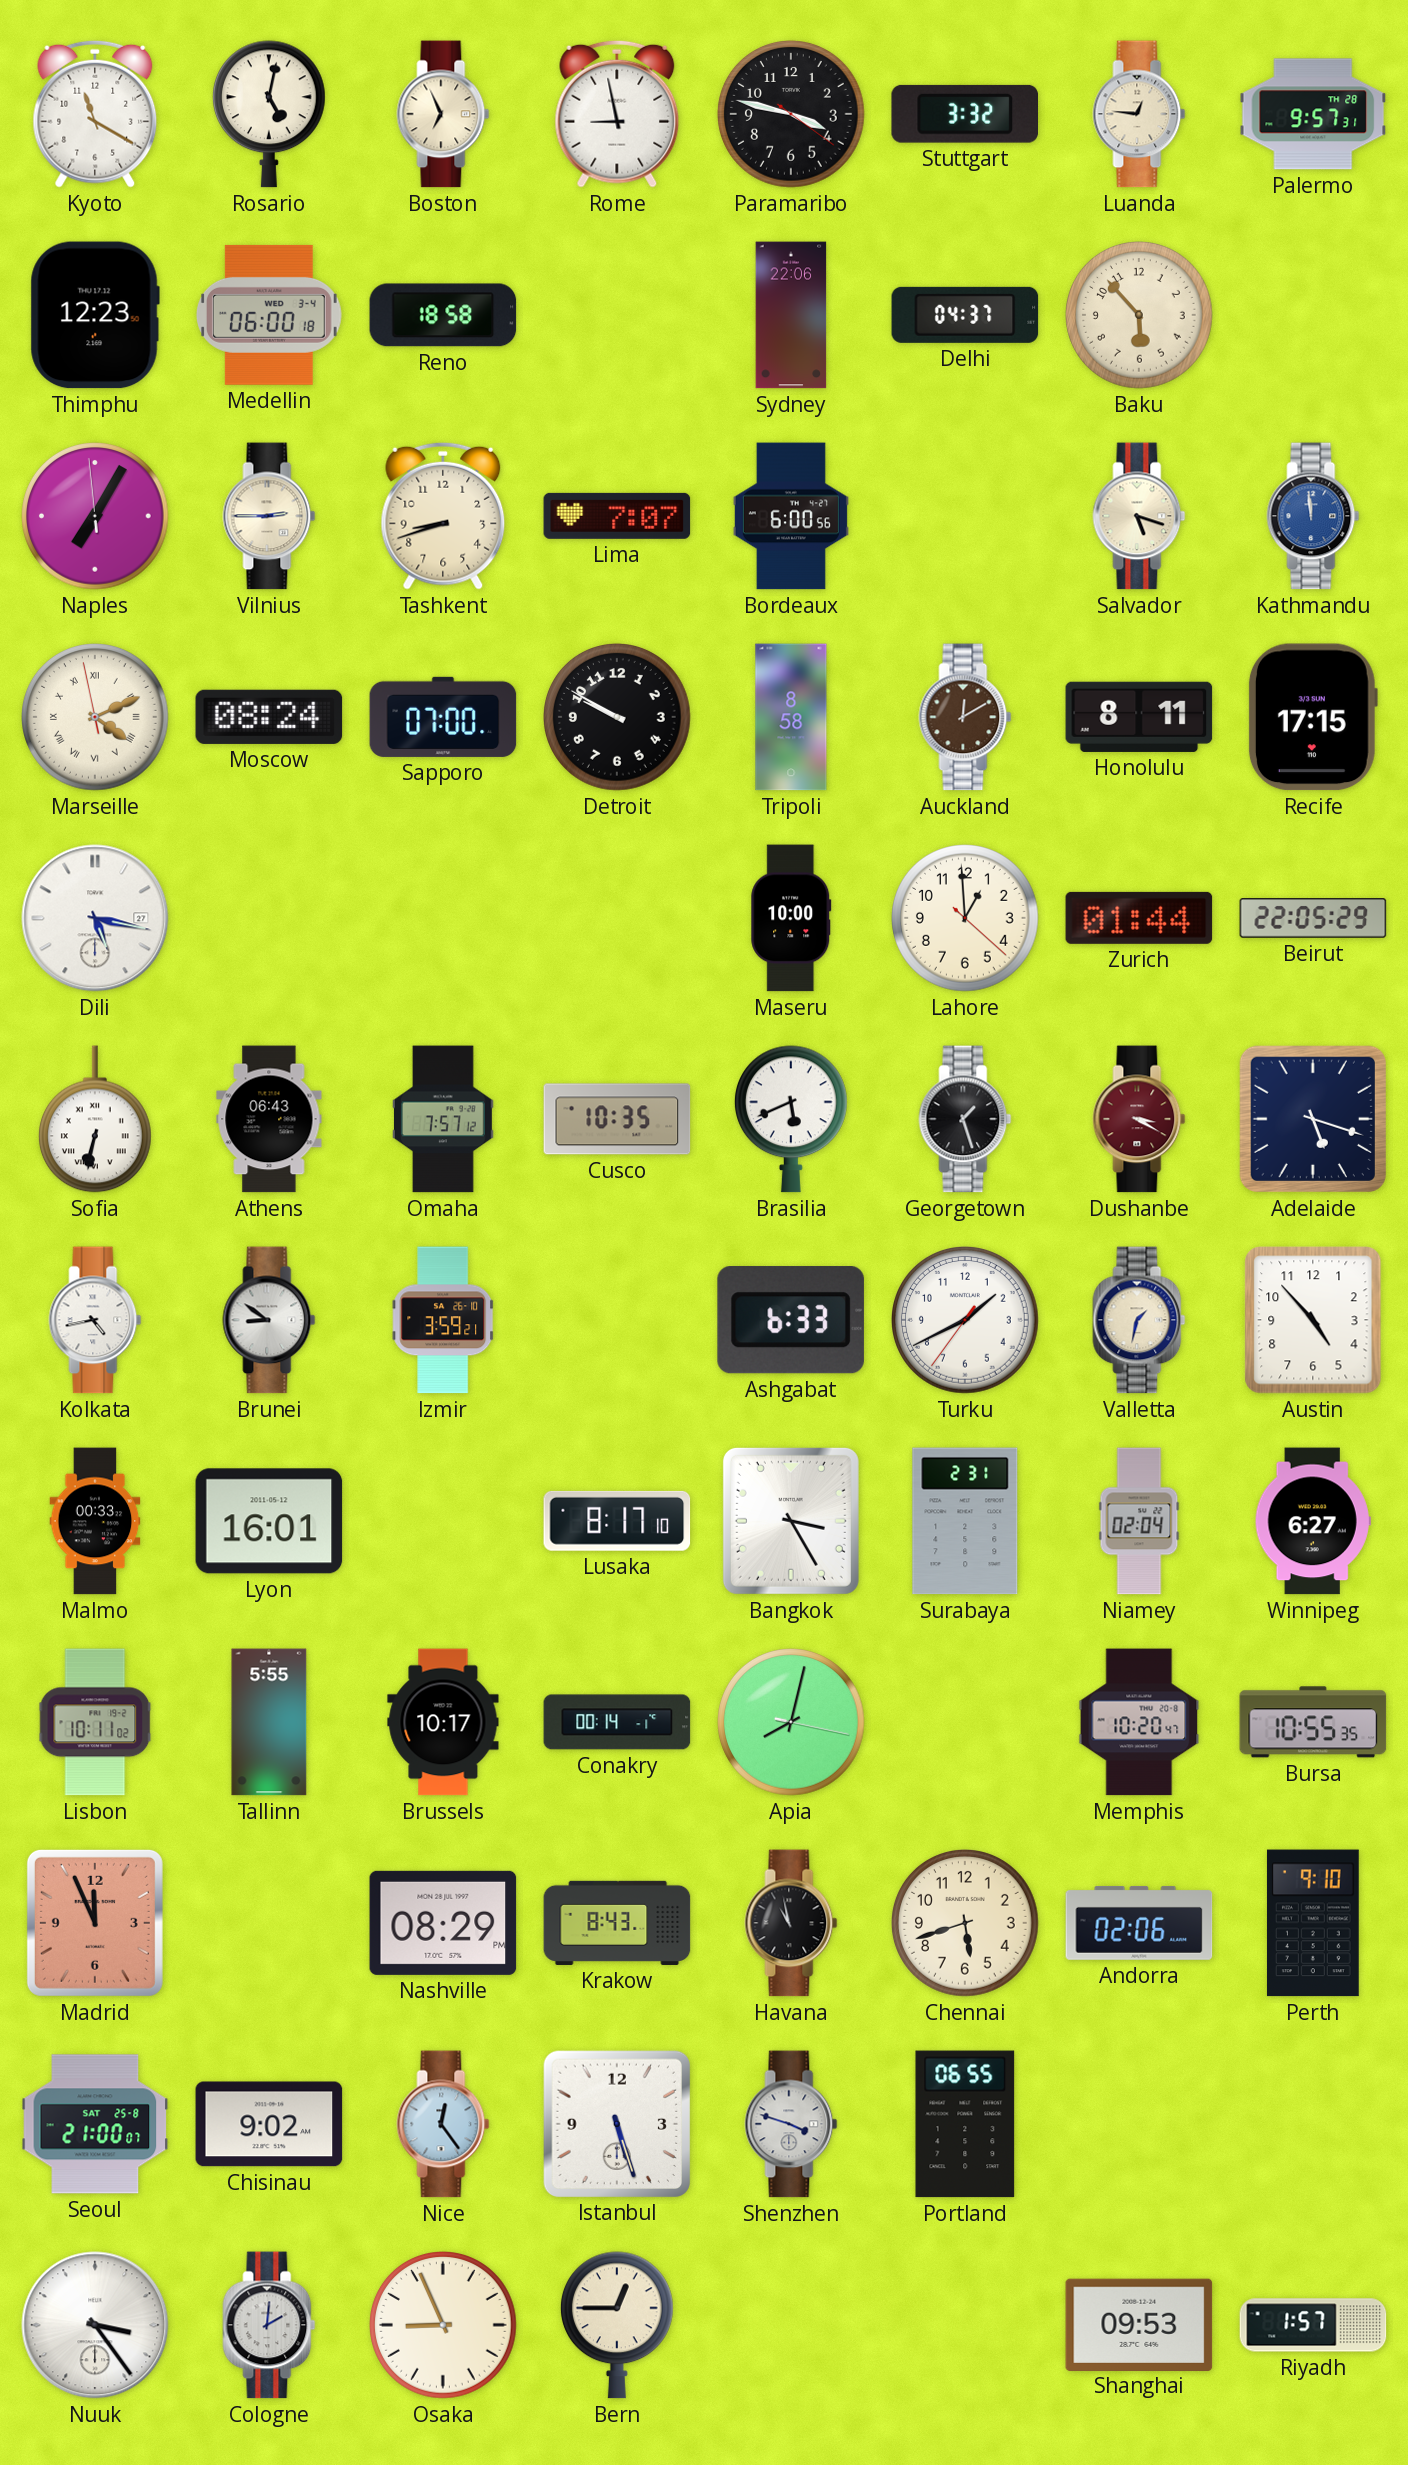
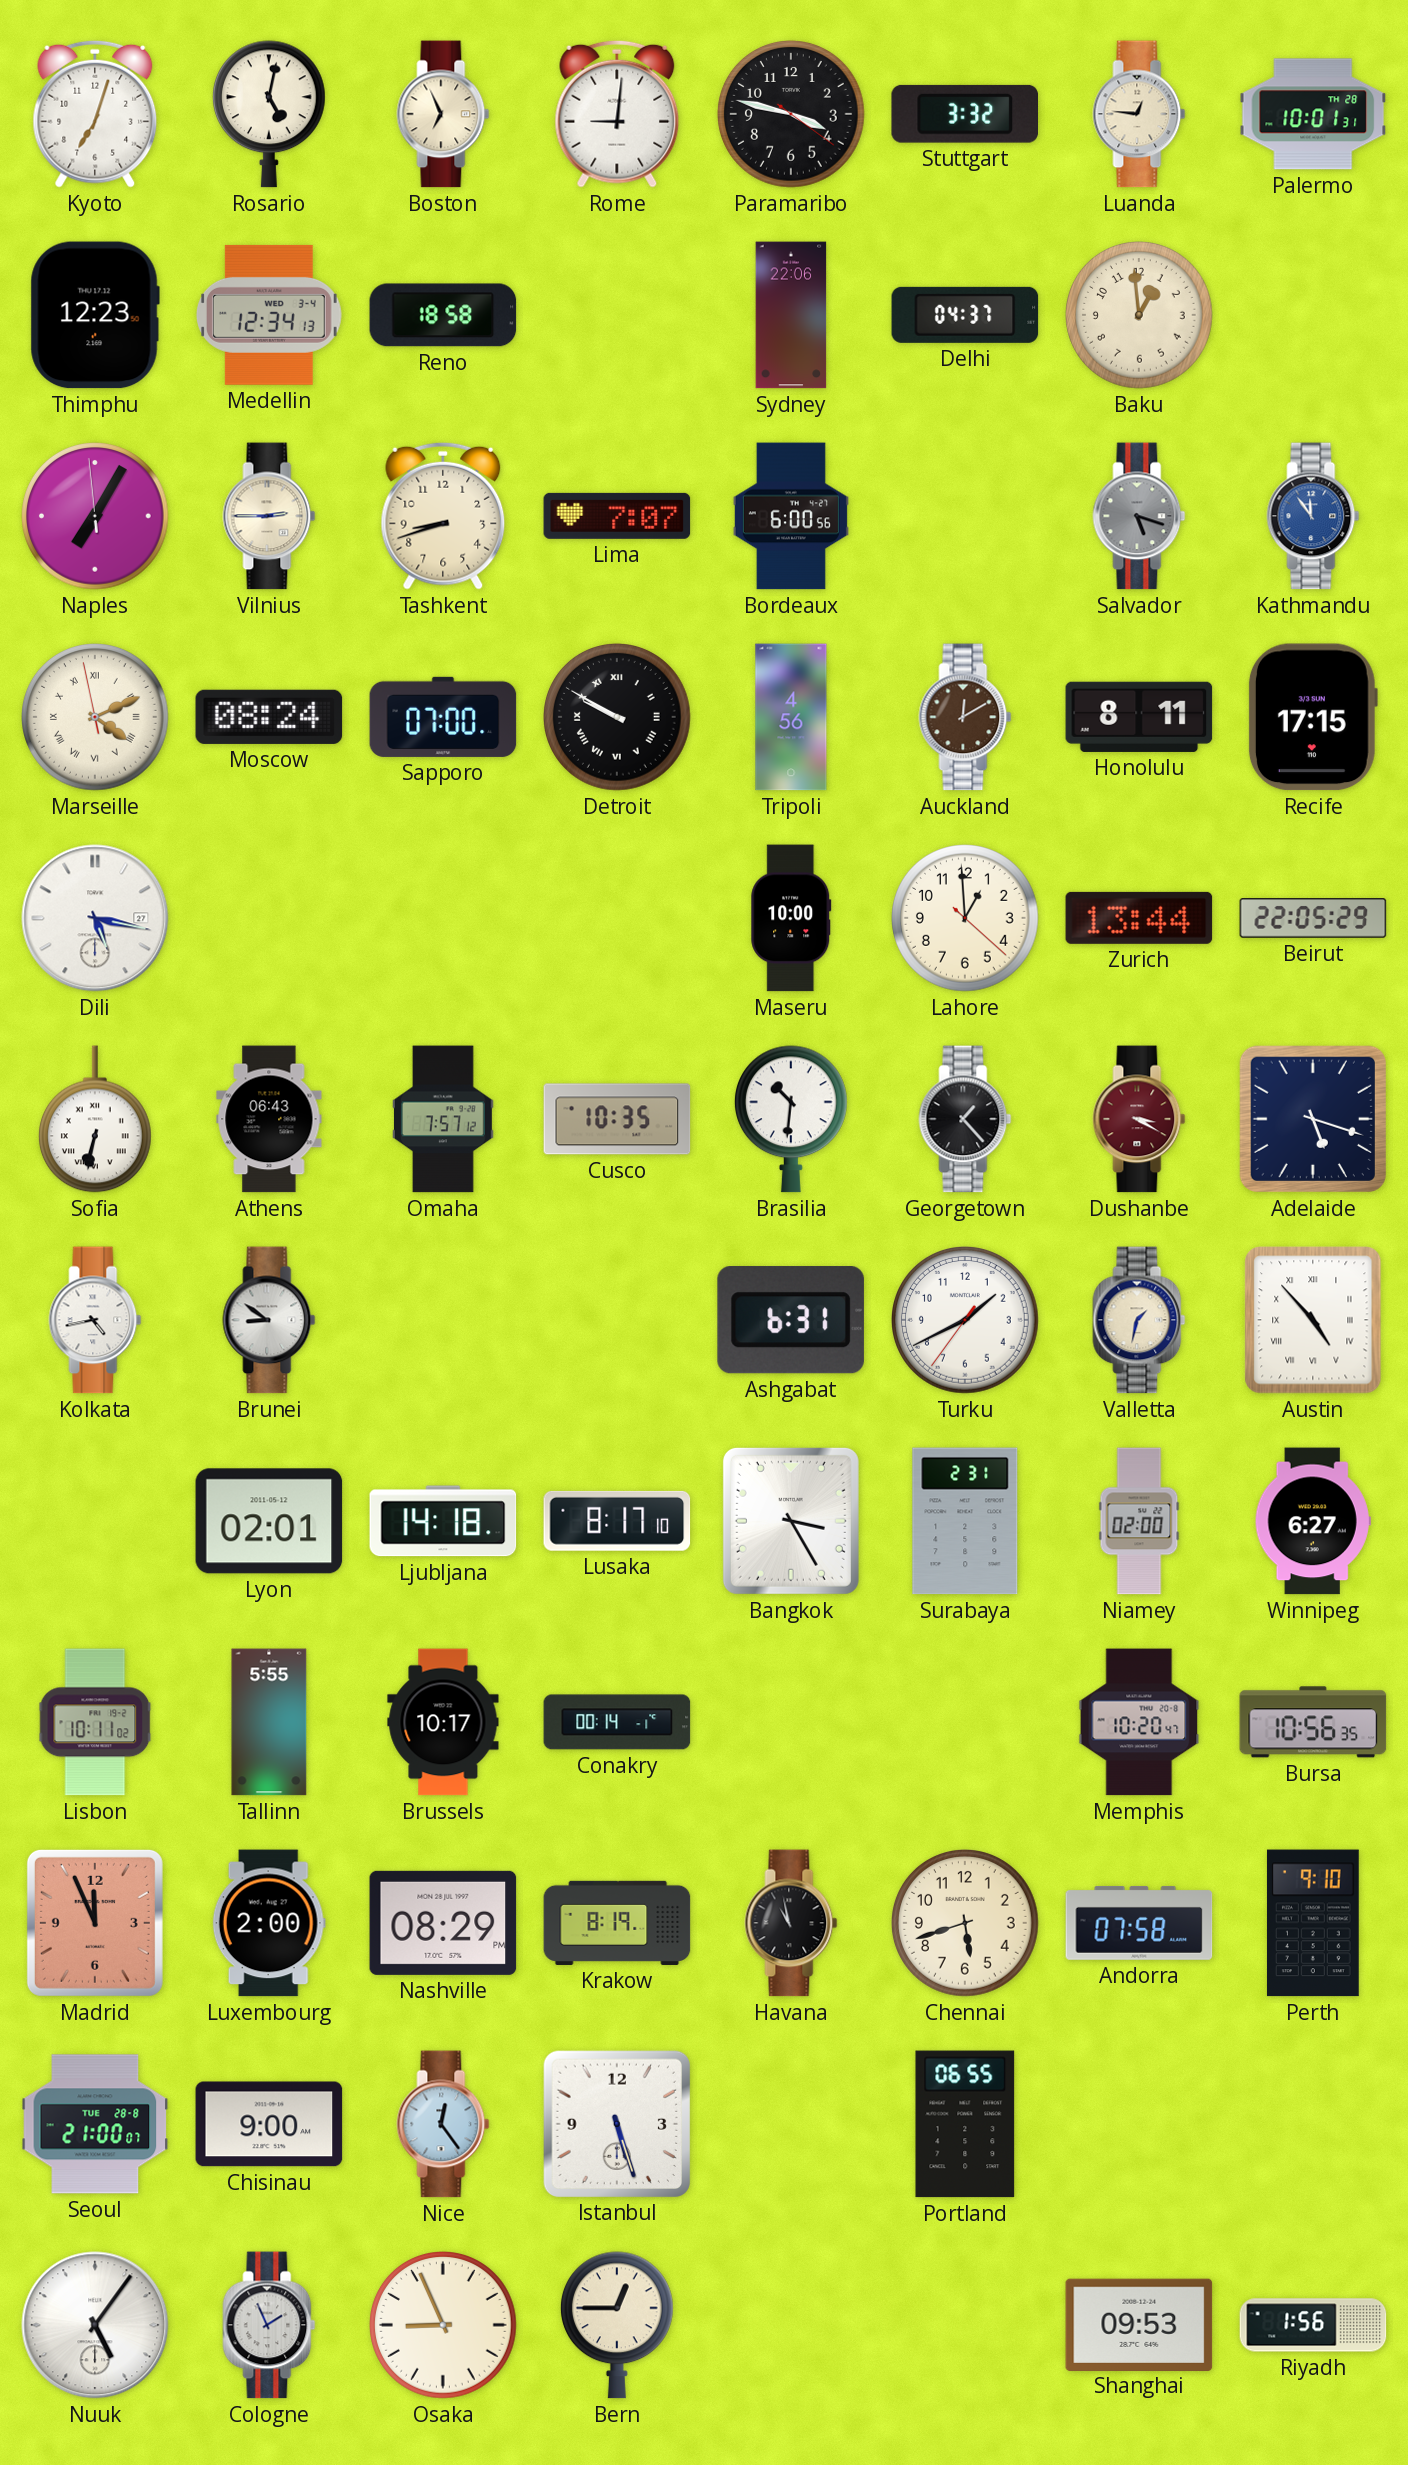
Kyoto: 11:20 -> 7:03
Rome: 8:58 -> 9:01
Palermo: 9:57 -> 10:01
Medellin: 06:00 -> 12:34
Baku: 5:53 -> 12:59
Salvador dial: cream -> grey
Kathmandu: 11:59 -> 11:54
Detroit numerals: Arabic -> Roman
Tripoli: 8:58 -> 4:56
Zurich: 01:44 -> 13:44
Brasilia: 5:41 -> 10:31
Georgetown: 1:27 -> 1:23
Izmir: 3:59 -> none
Ashgabat: 6:33 -> 6:31
Austin numerals: Arabic -> Roman
Malmo: 00:33 -> none
Lyon: 16:01 -> 02:01
Ljubljana: none -> 14:18
Niamey: 02:04 -> 02:00
Apia: 8:02 -> none
Bursa: 10:55 -> 10:56
Luxembourg: none -> 2:00
Krakow: 8:43 -> 8:19
Andorra: 02:06 -> 07:58
Seoul date: SAT 25-8 -> TUE 28-8
Chisinau: 9:02 -> 9:00
Shenzhen: 3:48 -> none
Nuuk: 3:24 -> 5:06
Cologne: 2:01 -> 1:56
Riyadh: 1:57 -> 1:56
